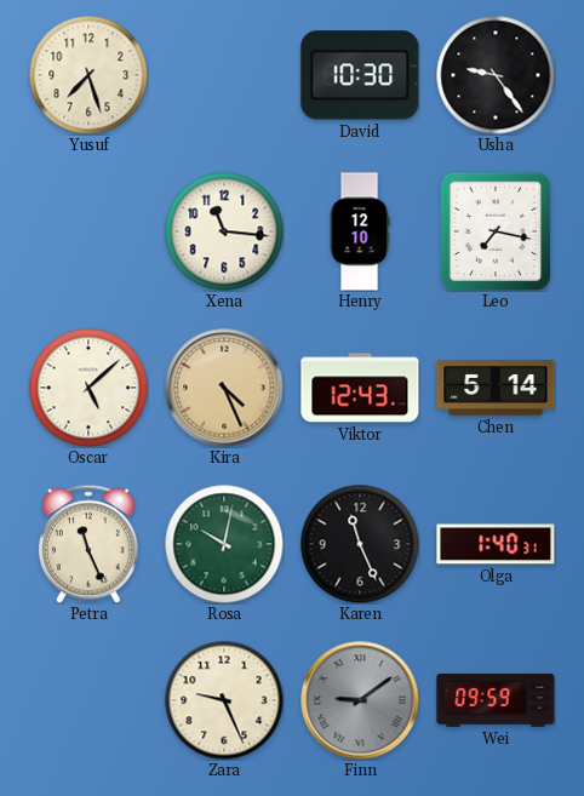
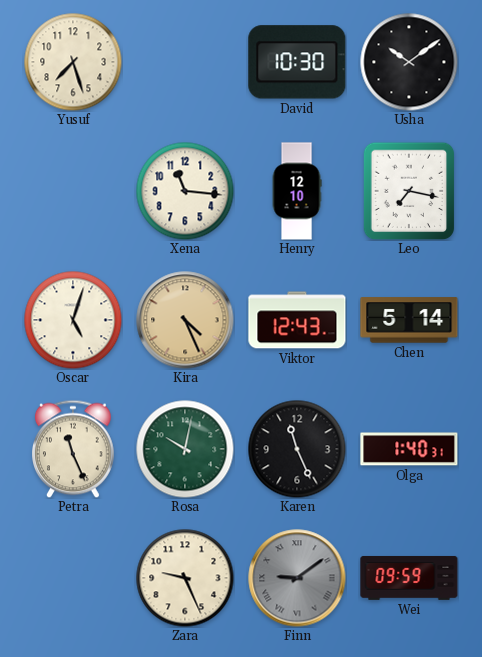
Usha: 9:24 -> 10:09
Oscar: 5:08 -> 5:03
